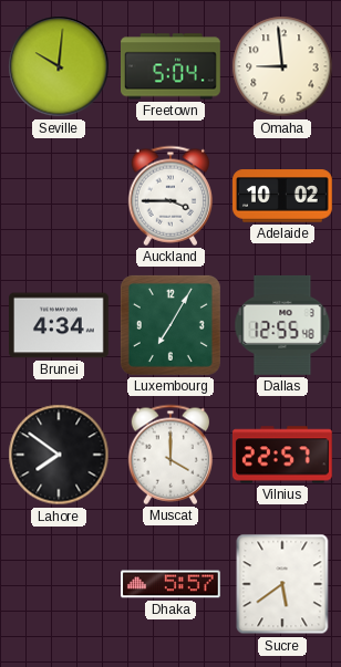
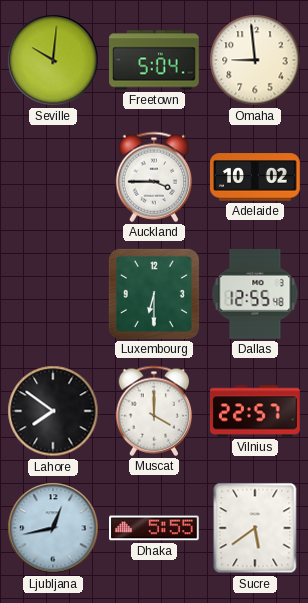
Brunei: 4:34 -> none
Luxembourg: 7:05 -> 6:30
Ljubljana: none -> 12:43
Dhaka: 5:57 -> 5:55
